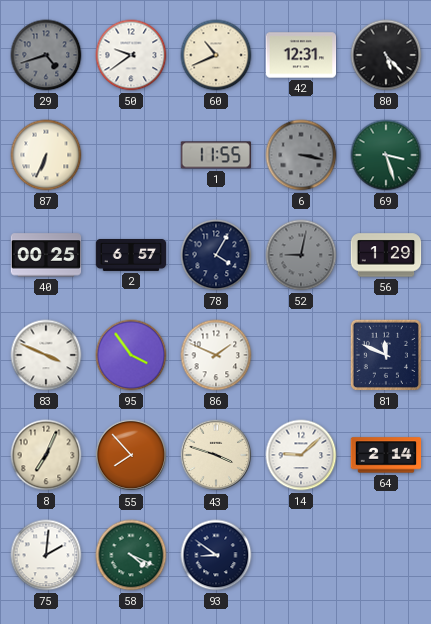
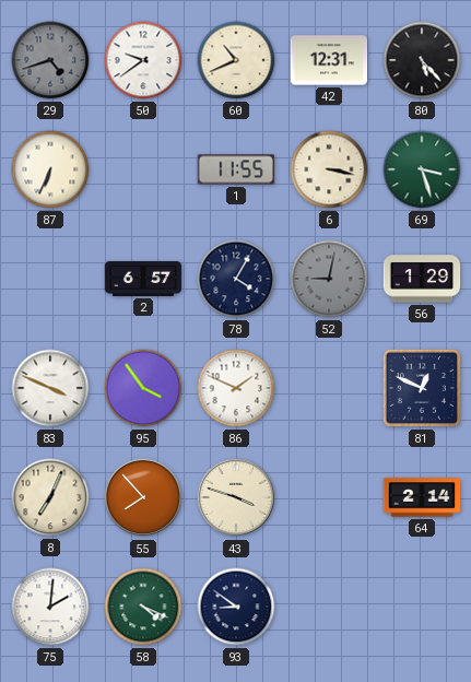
6 dial: grey -> cream
40: 00:25 -> none
81: 11:49 -> 12:49
14: 9:08 -> none
